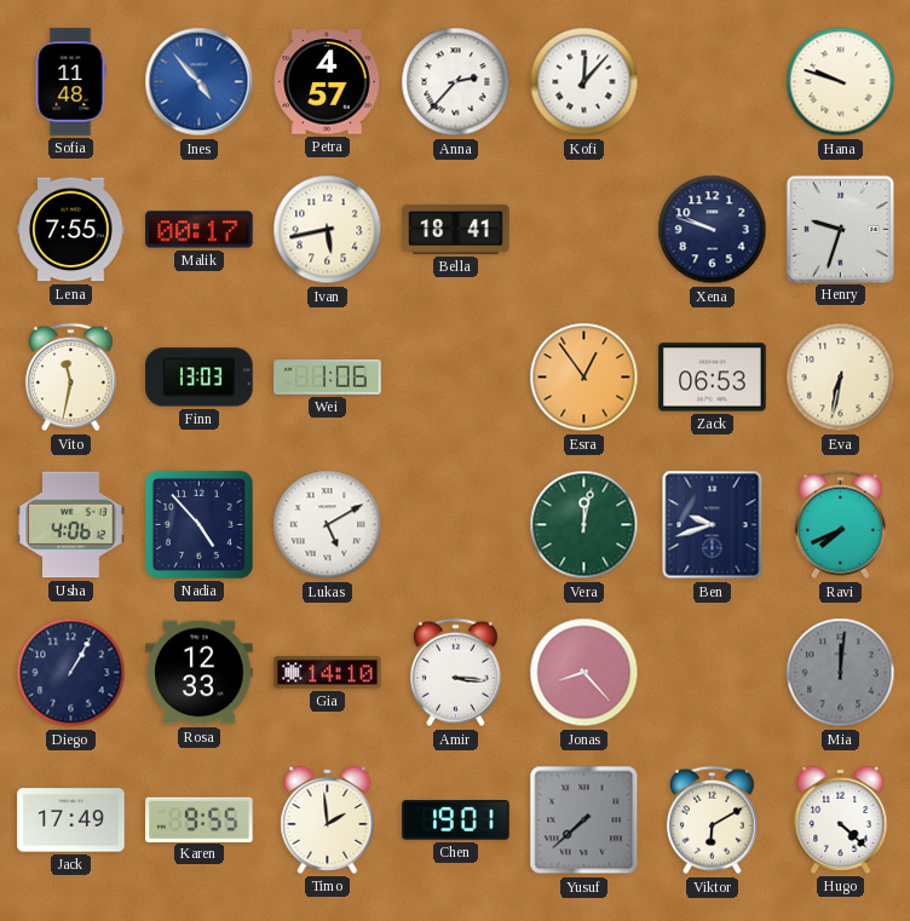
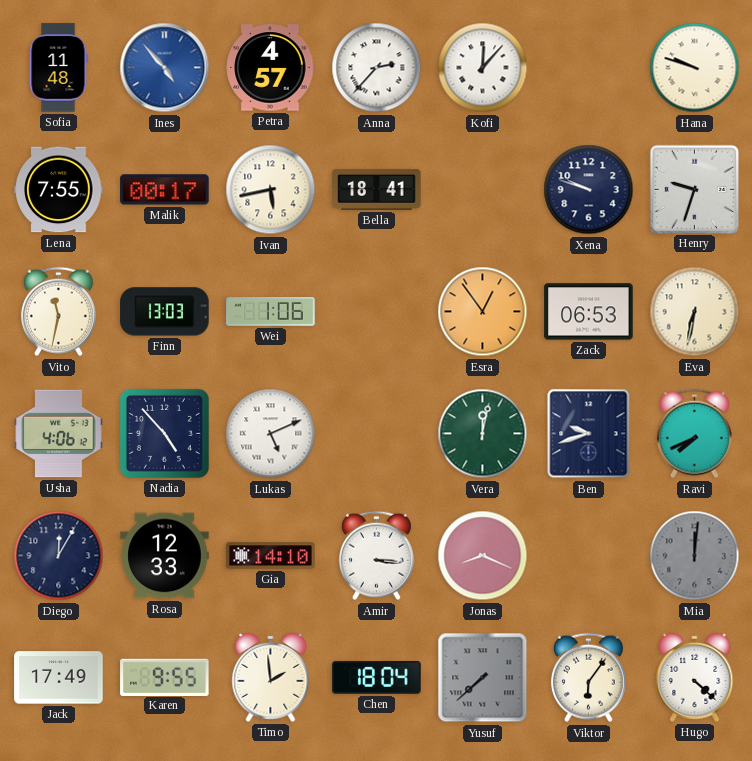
Lukas: 5:10 -> 5:11
Diego: 1:05 -> 12:05
Jonas: 8:23 -> 8:19
Chen: 19:01 -> 18:04
Viktor: 6:10 -> 6:06
